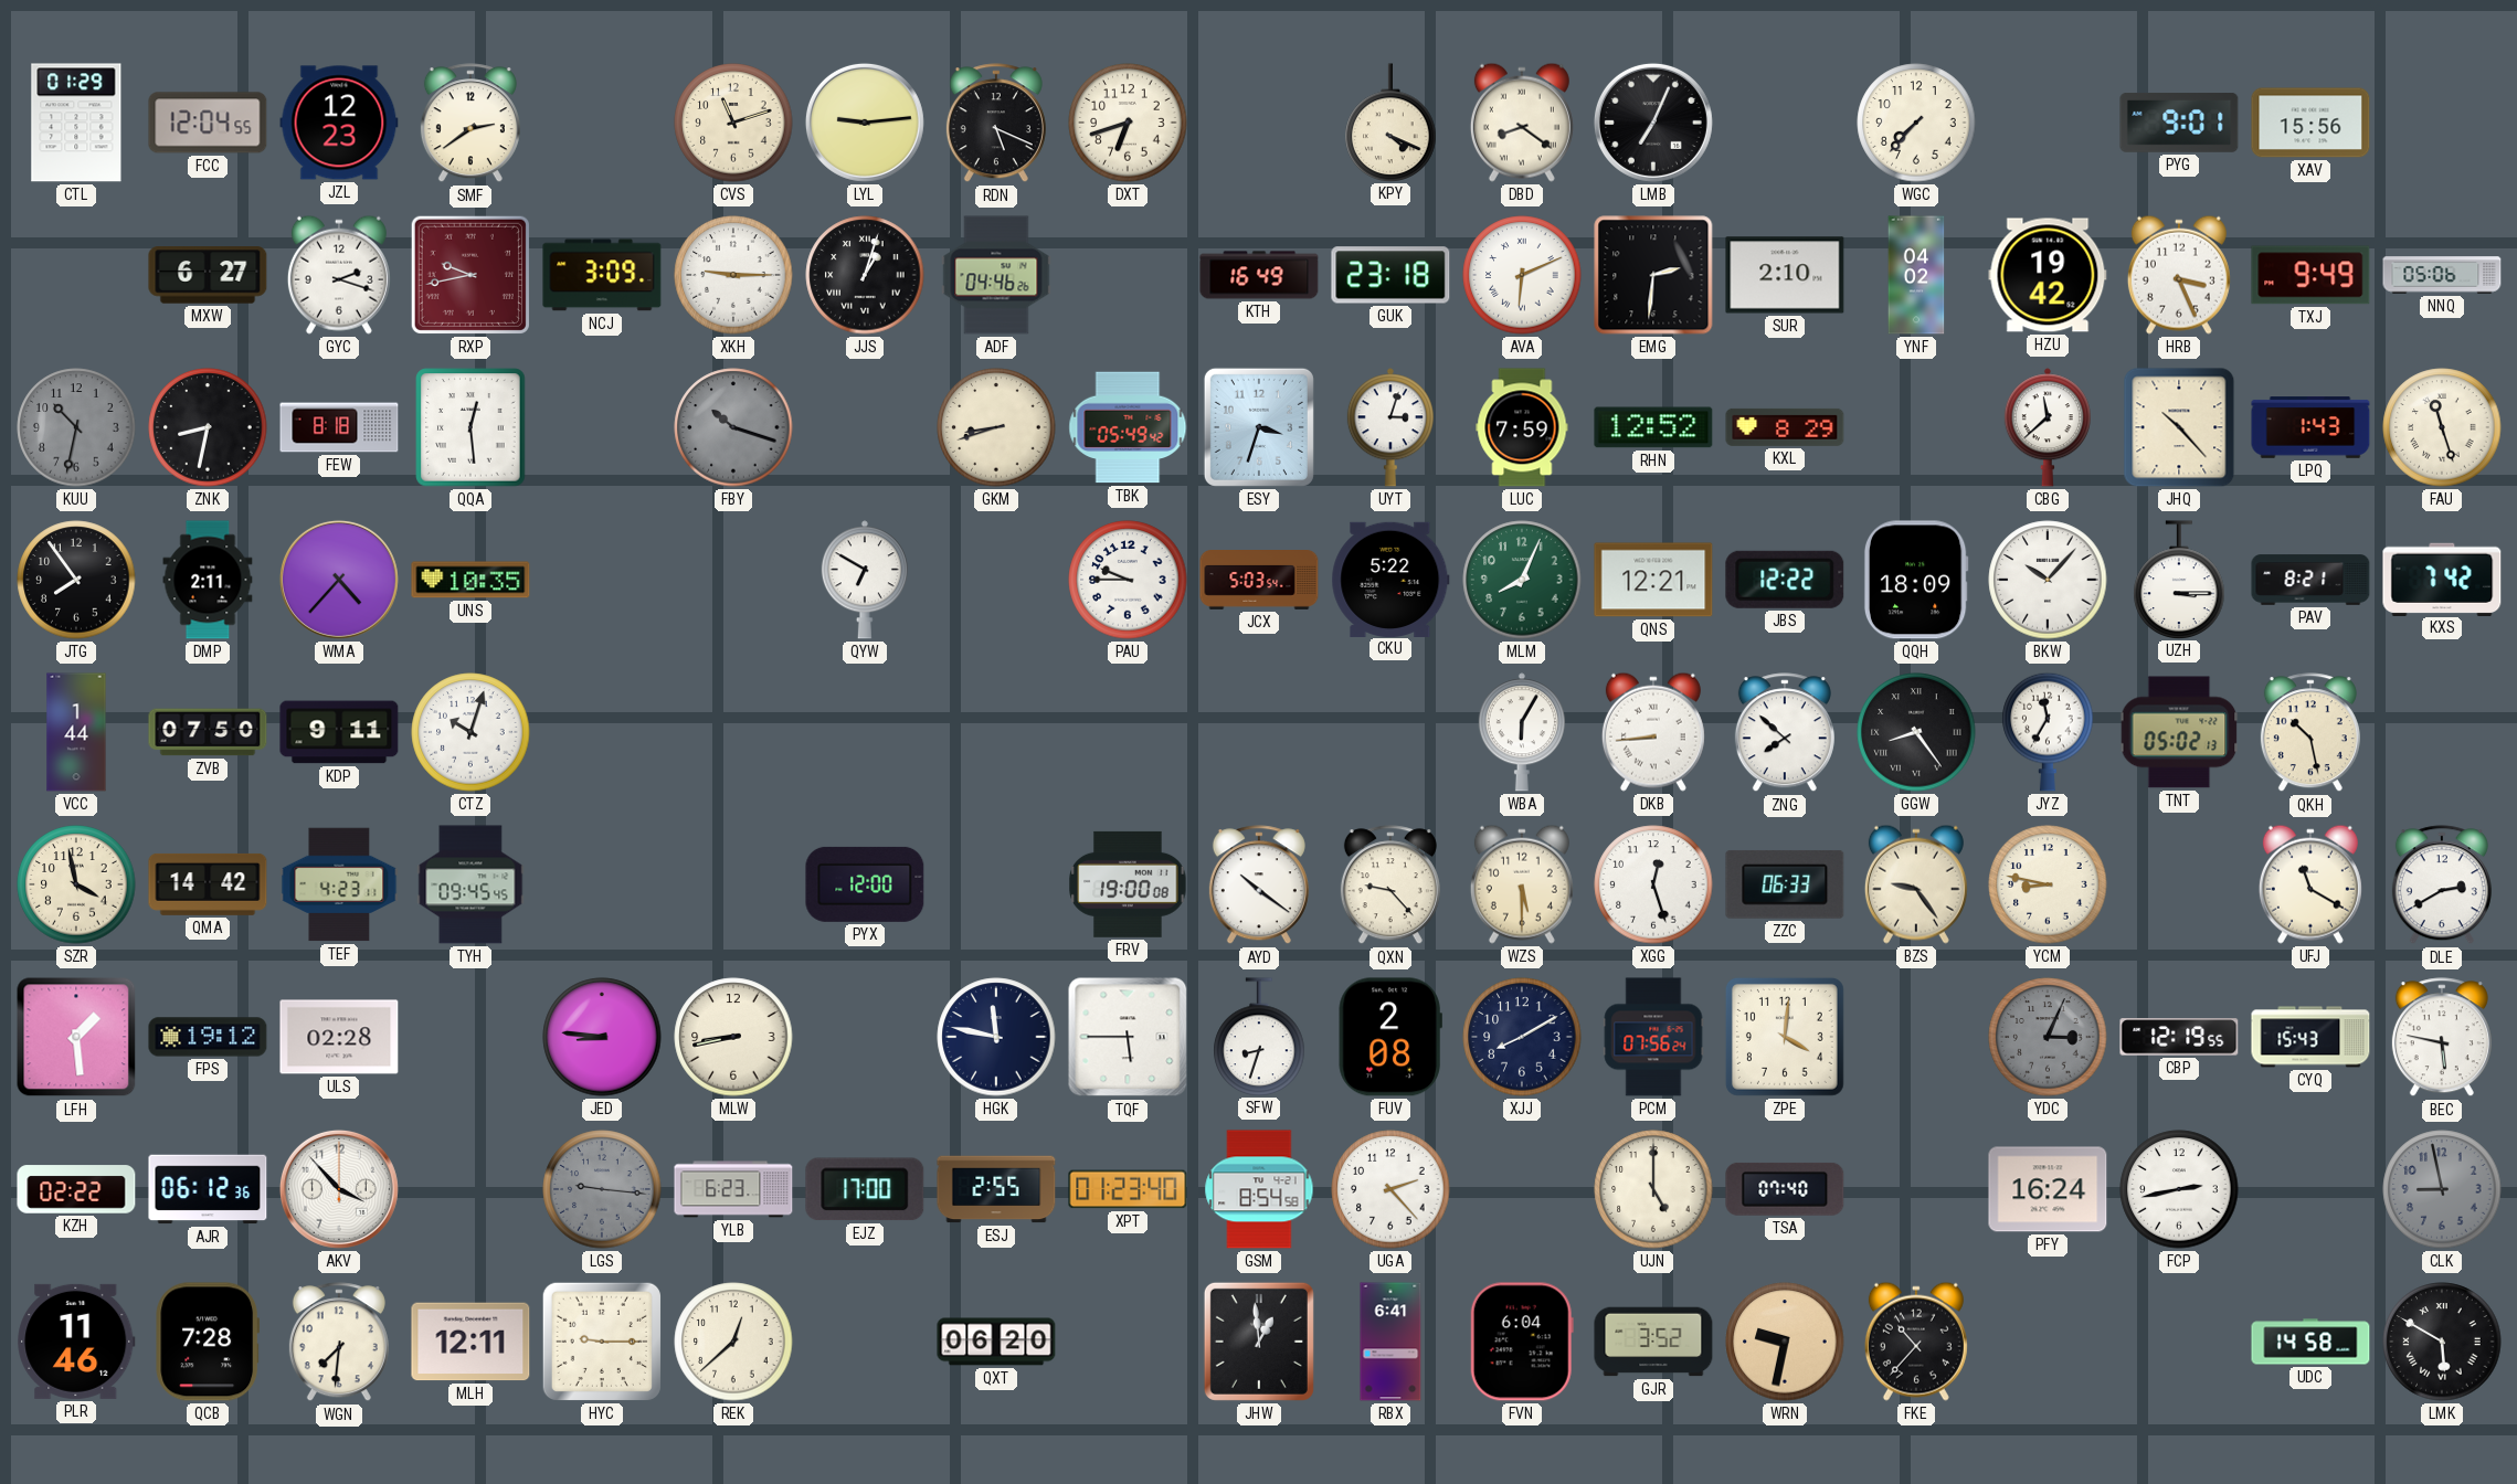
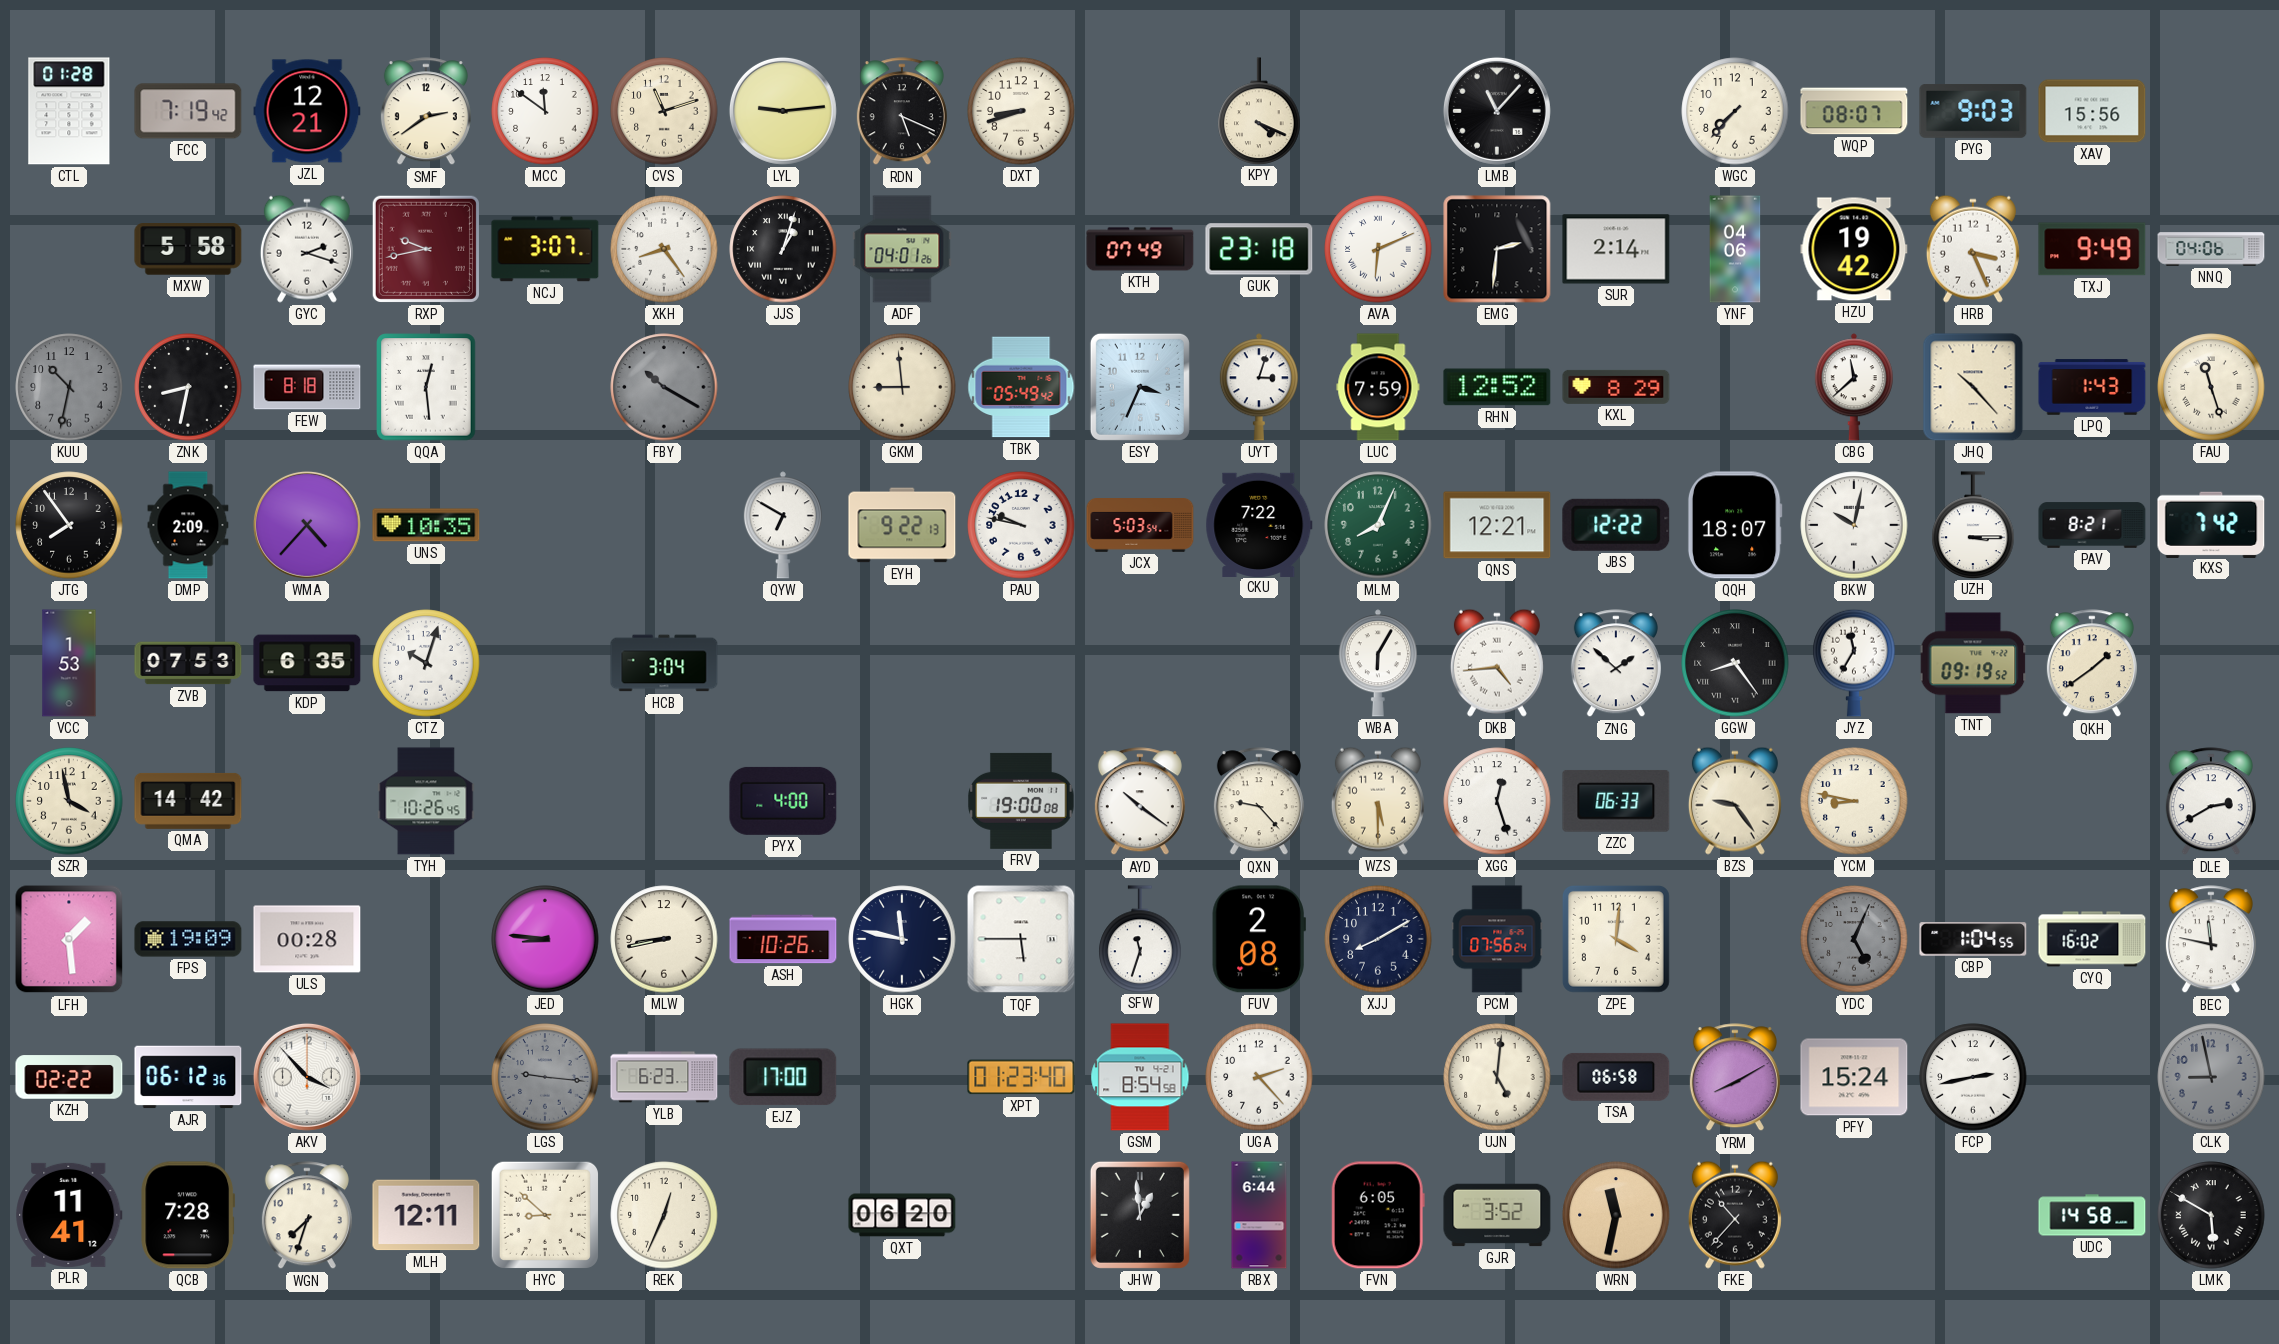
CTL: 01:29 -> 01:28
FCC: 12:04 -> 7:19
JZL: 12:23 -> 12:21
MCC: none -> 11:51
DXT: 6:42 -> 8:42
DBD: 8:21 -> none
LMB: 7:04 -> 11:07
WQP: none -> 08:07
PYG: 9:01 -> 9:03
MXW: 6:27 -> 5:58
NCJ: 3:09 -> 3:07
XKH: 9:15 -> 8:24
ADF: 04:46 -> 04:01
KTH: 16:49 -> 07:49
SUR: 2:10 -> 2:14
YNF: 04:02 -> 04:06
NNQ: 05:06 -> 04:06
FBY: 10:18 -> 10:20
GKM: 8:42 -> 8:59
ESY: 3:33 -> 3:34
DMP: 2:11 -> 2:09
EYH: none -> 9:22
PAU: 9:45 -> 9:47
CKU: 5:22 -> 7:22
QQH: 18:09 -> 18:07
BKW: 10:07 -> 10:02
VCC: 1:44 -> 1:53
ZVB: 07:50 -> 07:53
KDP: 9:11 -> 6:35
HCB: none -> 3:04
DKB: 8:44 -> 4:44
ZNG: 7:52 -> 1:52
TNT: 05:02 -> 09:19
QKH: 10:28 -> 1:39
TEF: 4:23 -> none
TYH: 09:45 -> 10:26
PYX: 12:00 -> 4:00
UFJ: 11:20 -> none
FPS: 19:12 -> 19:09
ULS: 02:28 -> 00:28
ASH: none -> 10:26
SFW: 8:33 -> 11:33
YDC: 3:04 -> 5:04
CBP: 12:19 -> 1:04
CYQ: 15:43 -> 16:02
BEC: 5:47 -> 11:47
ESJ: 2:55 -> none
UJN: 5:00 -> 5:01
TSA: 07:40 -> 06:58
YRM: none -> 8:10
PFY: 16:24 -> 15:24
PLR: 11:46 -> 11:41
WGN: 7:31 -> 7:33
HYC: 9:15 -> 8:52
REK: 12:38 -> 12:34
RBX: 6:41 -> 6:44
FVN: 6:04 -> 6:05
WRN: 9:32 -> 11:32
